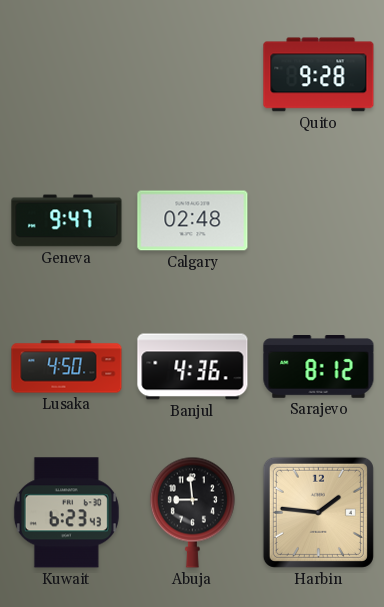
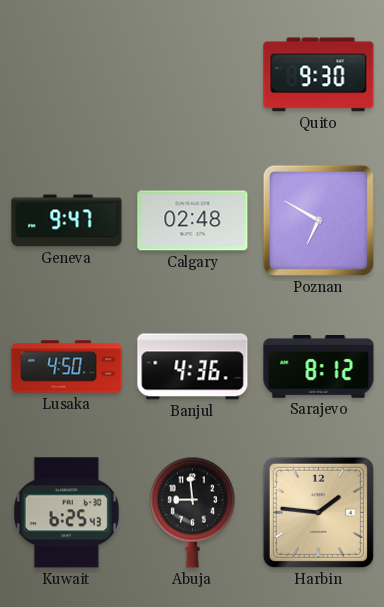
Quito: 9:28 -> 9:30
Poznan: none -> 6:50
Kuwait: 6:23 -> 6:25
